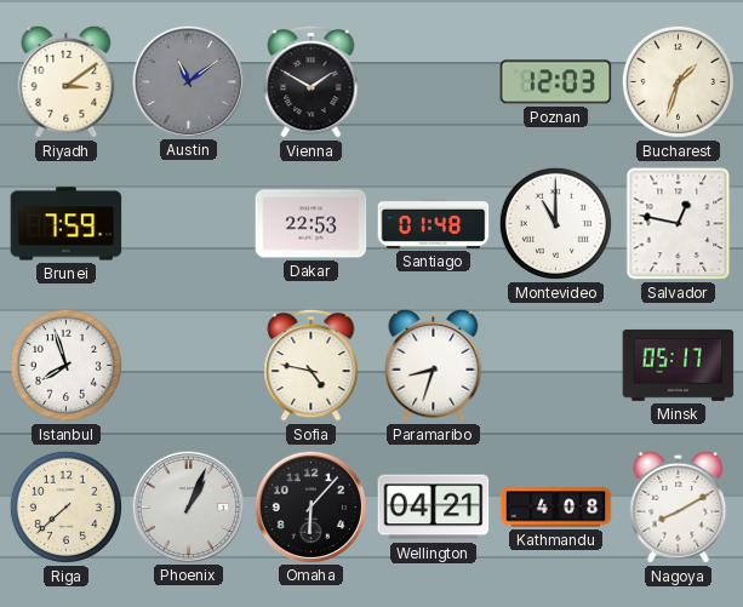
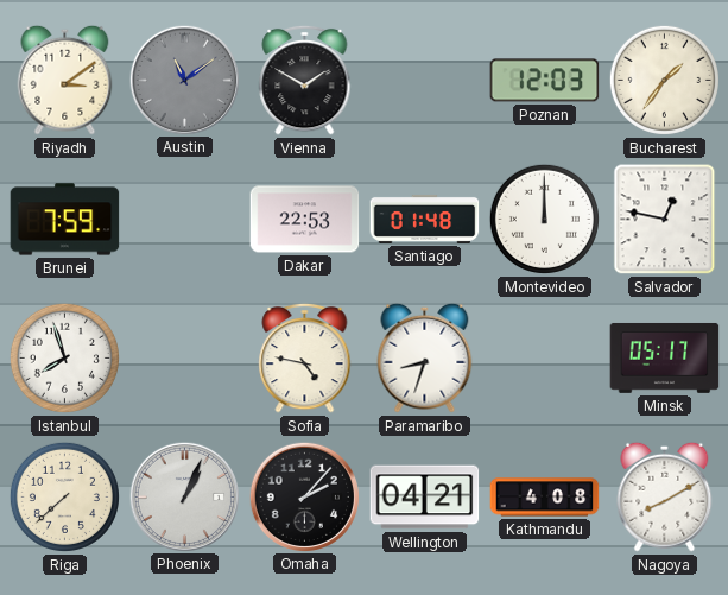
Bucharest: 1:33 -> 1:36
Montevideo: 11:00 -> 12:00
Omaha: 6:07 -> 2:07
